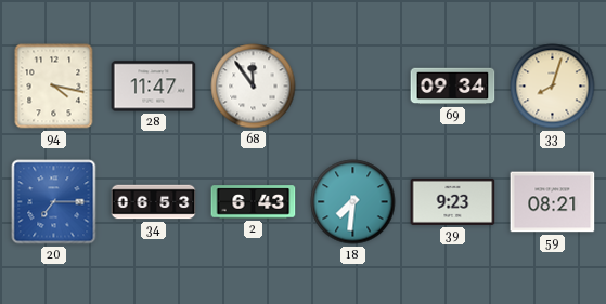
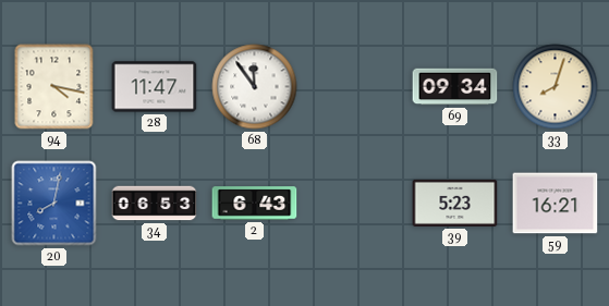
20: 7:15 -> 8:02
18: 7:31 -> none
39: 9:23 -> 5:23
59: 08:21 -> 16:21
